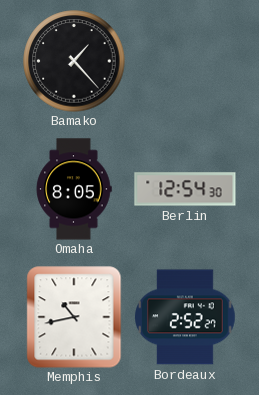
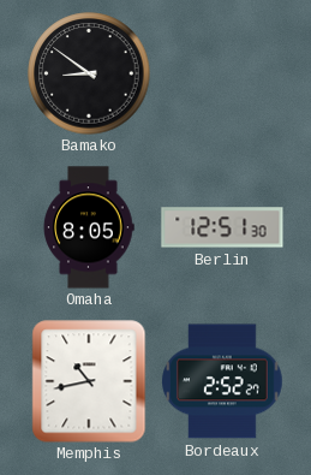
Bamako: 1:23 -> 8:51
Berlin: 12:54 -> 12:51
